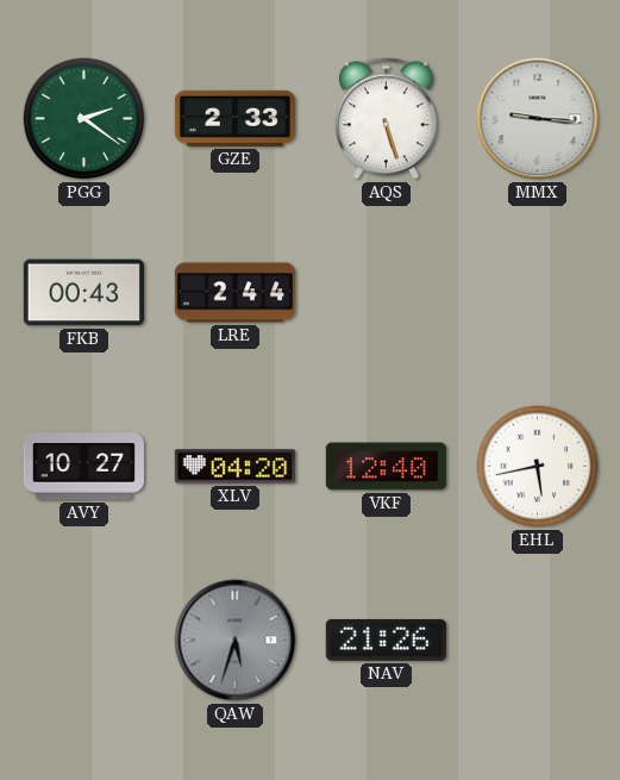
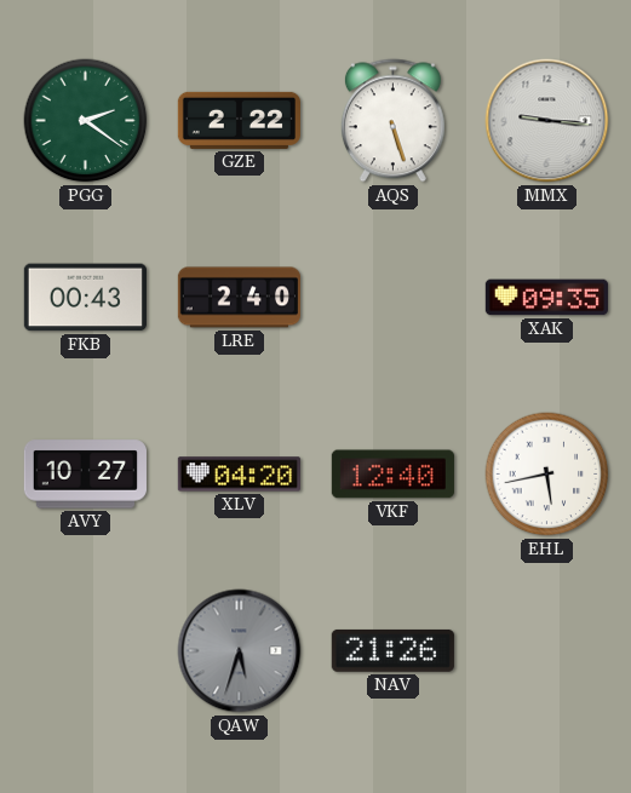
GZE: 2:33 -> 2:22
LRE: 2:44 -> 2:40
XAK: none -> 09:35
